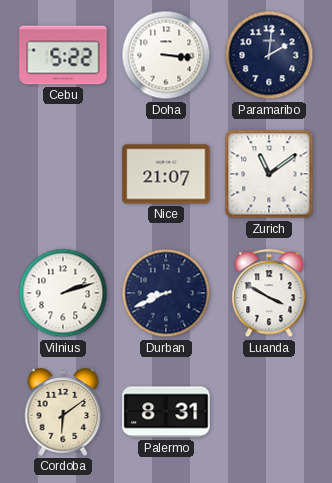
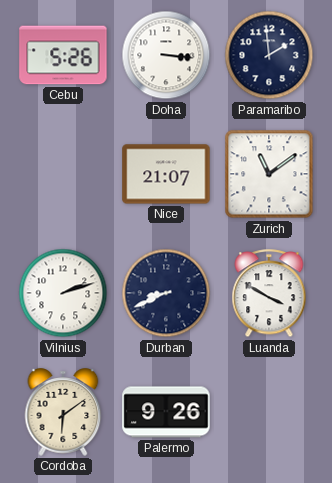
Cebu: 5:22 -> 5:26
Paramaribo: 2:01 -> 1:59
Palermo: 8:31 -> 9:26
